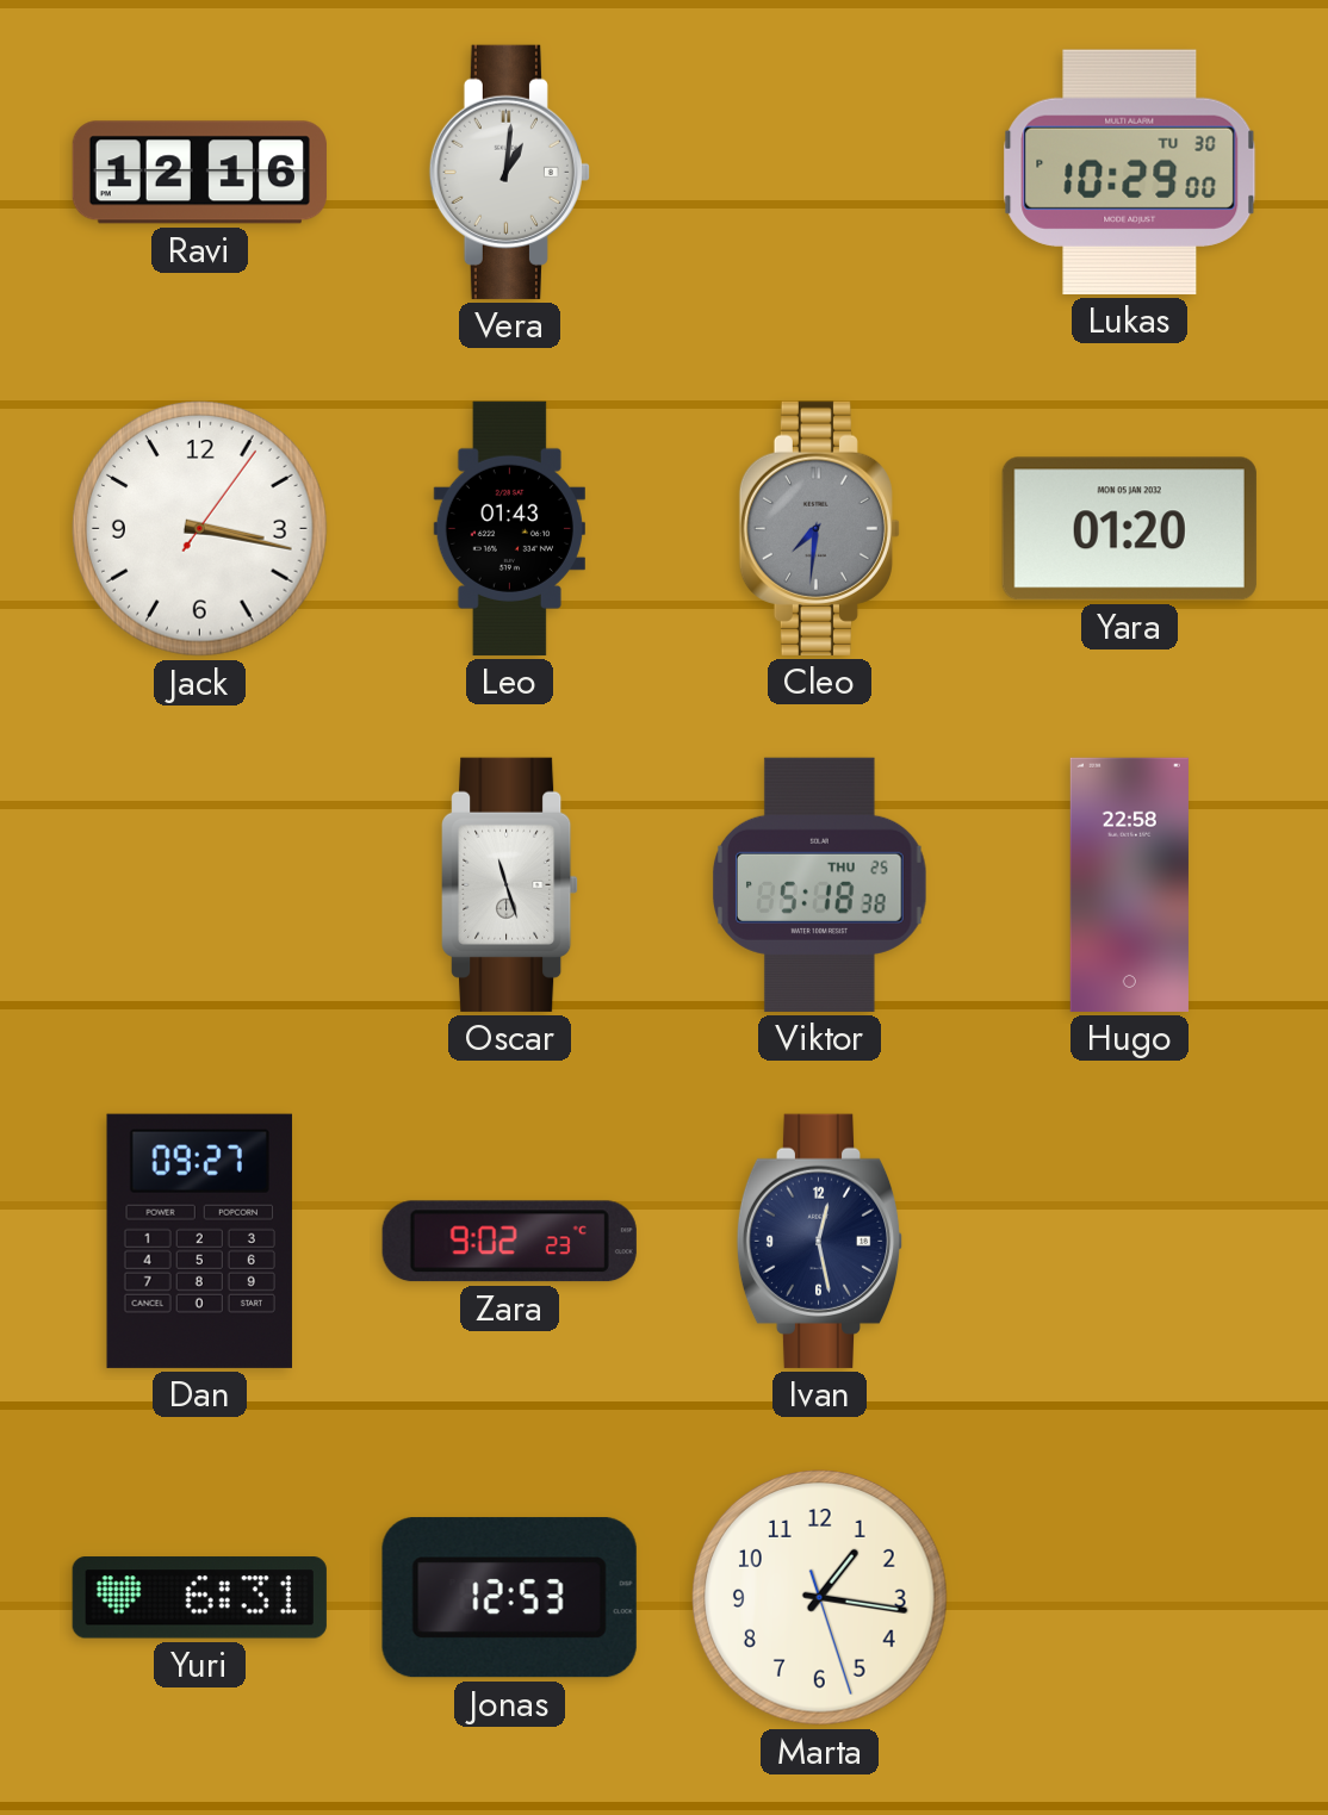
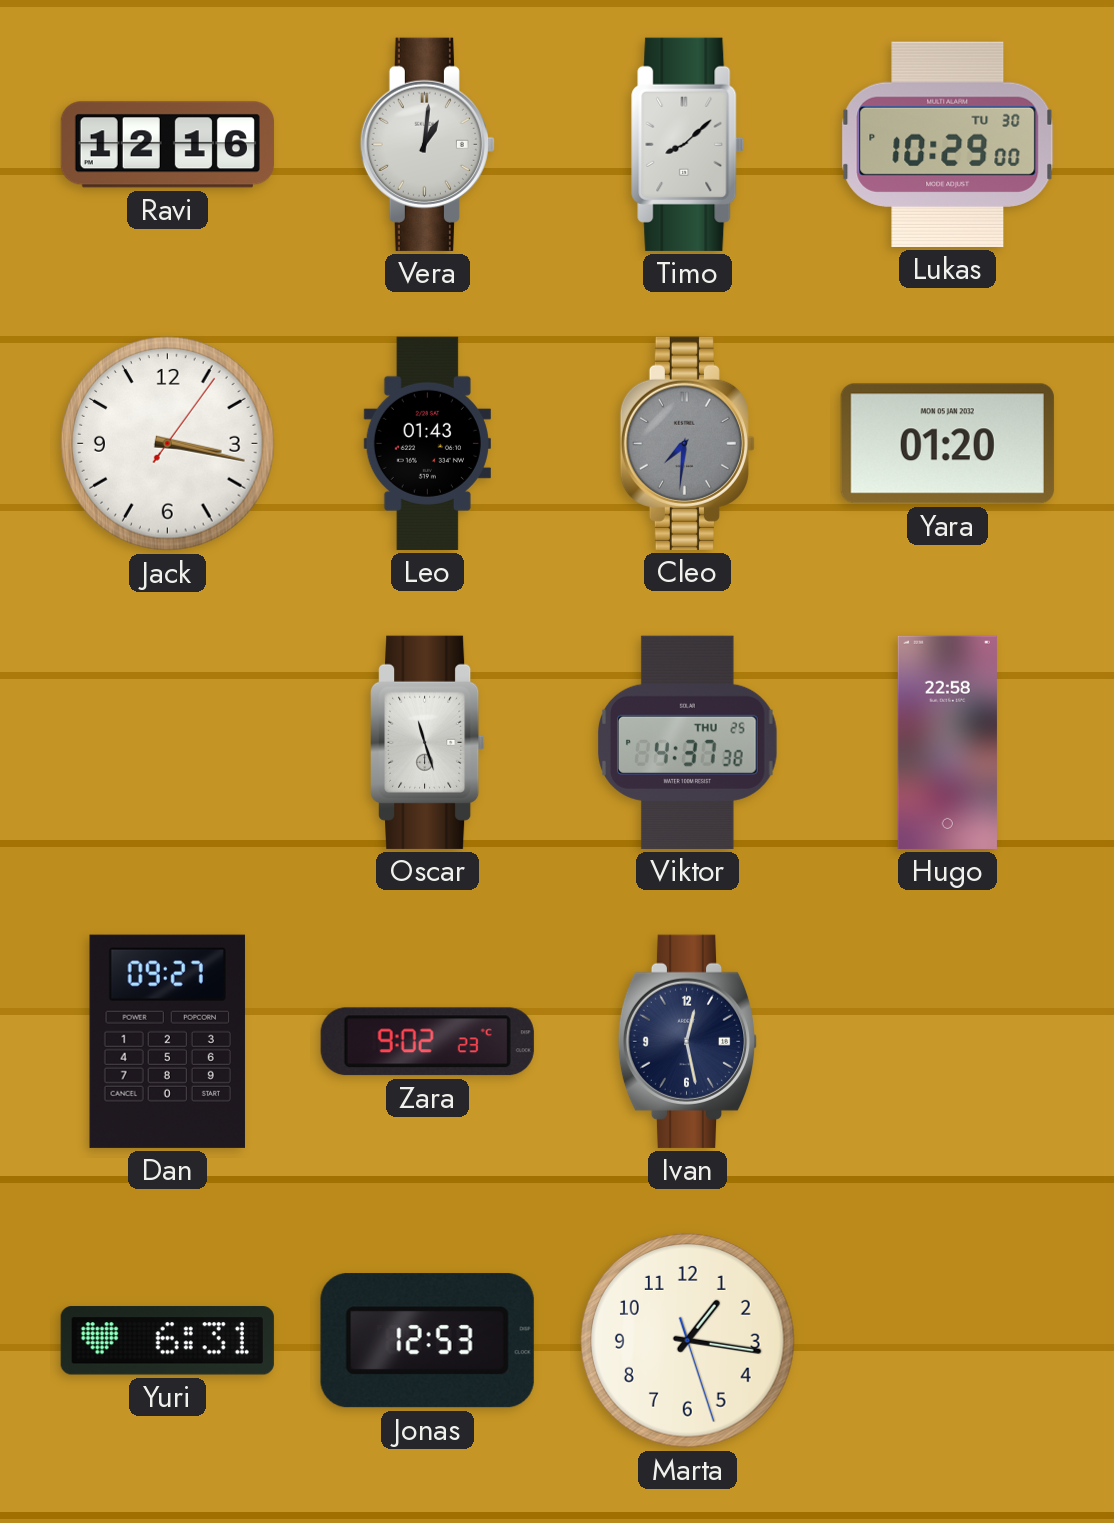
Timo: none -> 8:08
Viktor: 5:18 -> 4:37
